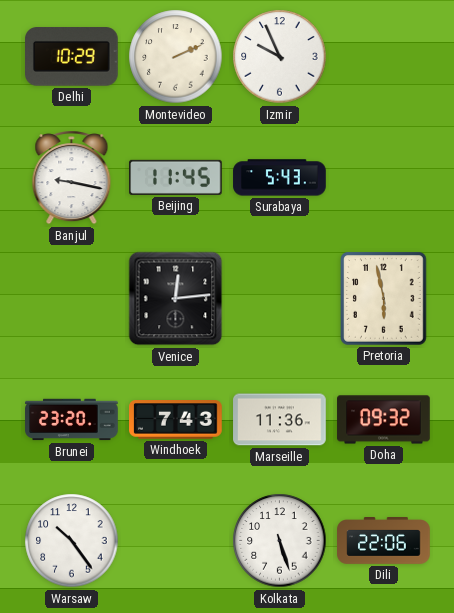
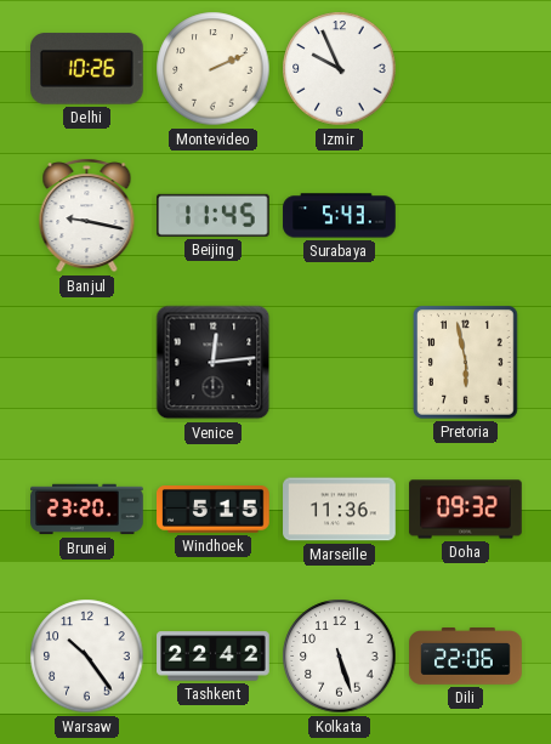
Delhi: 10:29 -> 10:26
Windhoek: 7:43 -> 5:15
Tashkent: none -> 22:42
